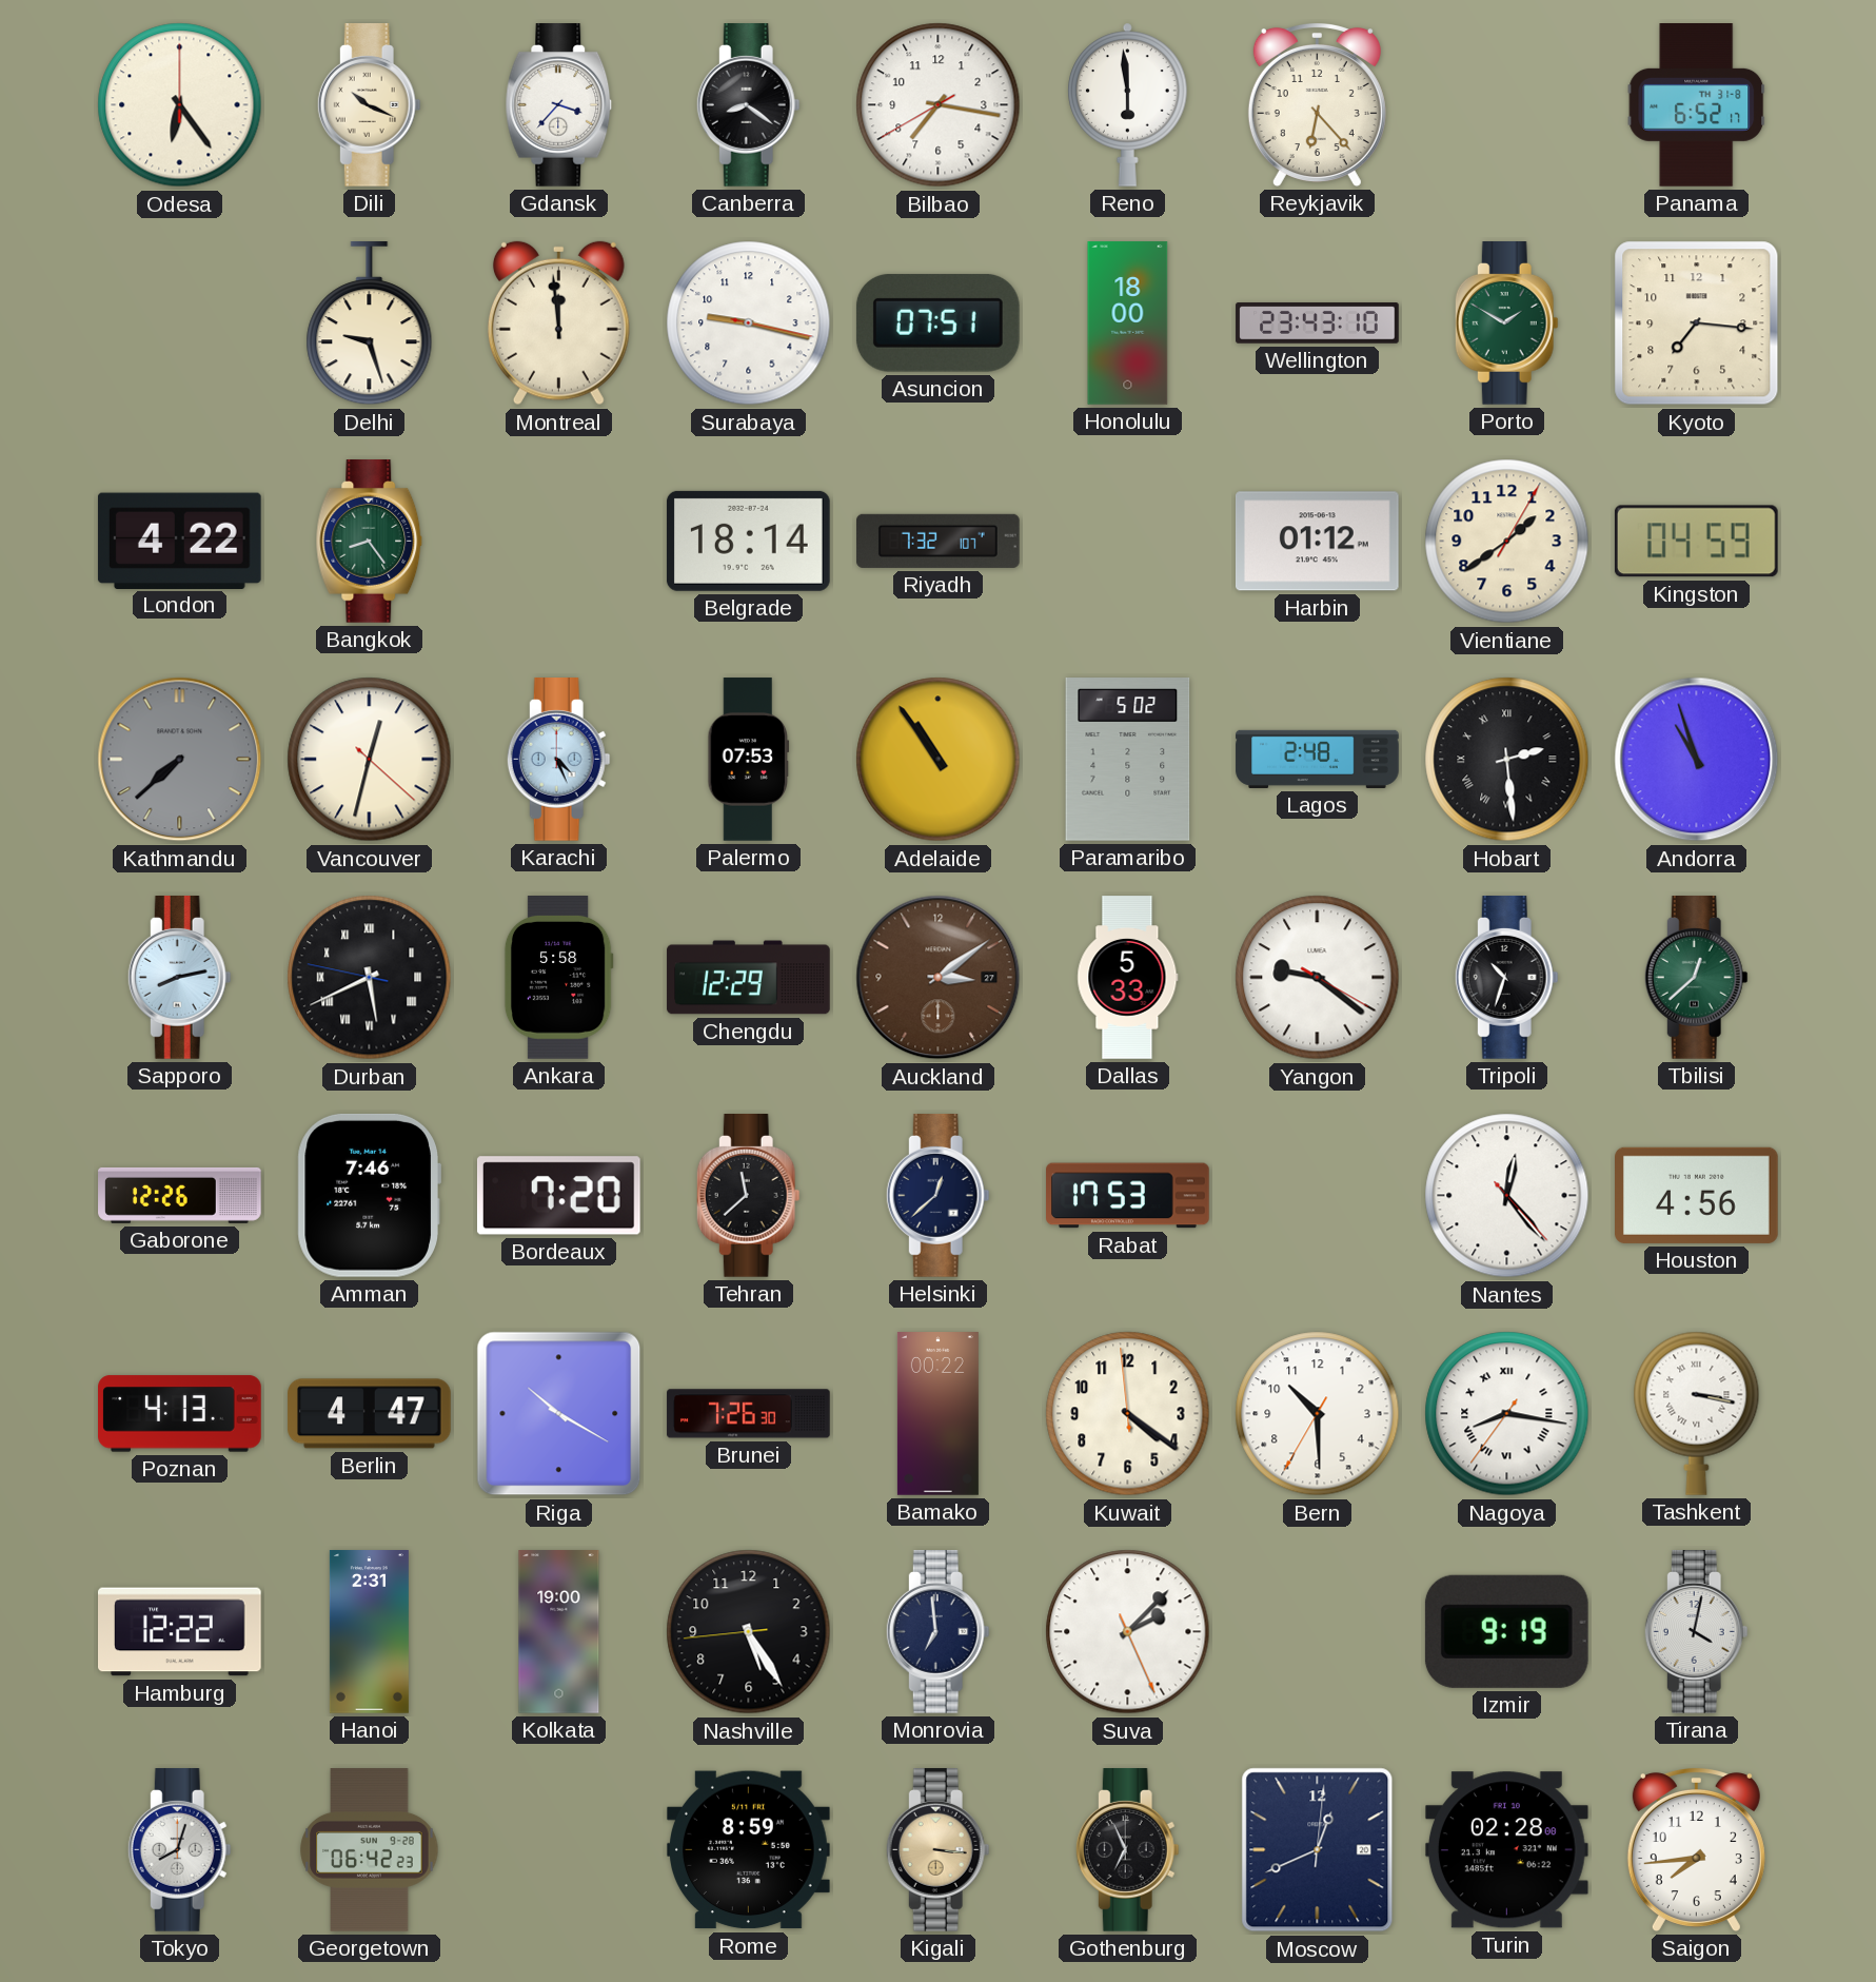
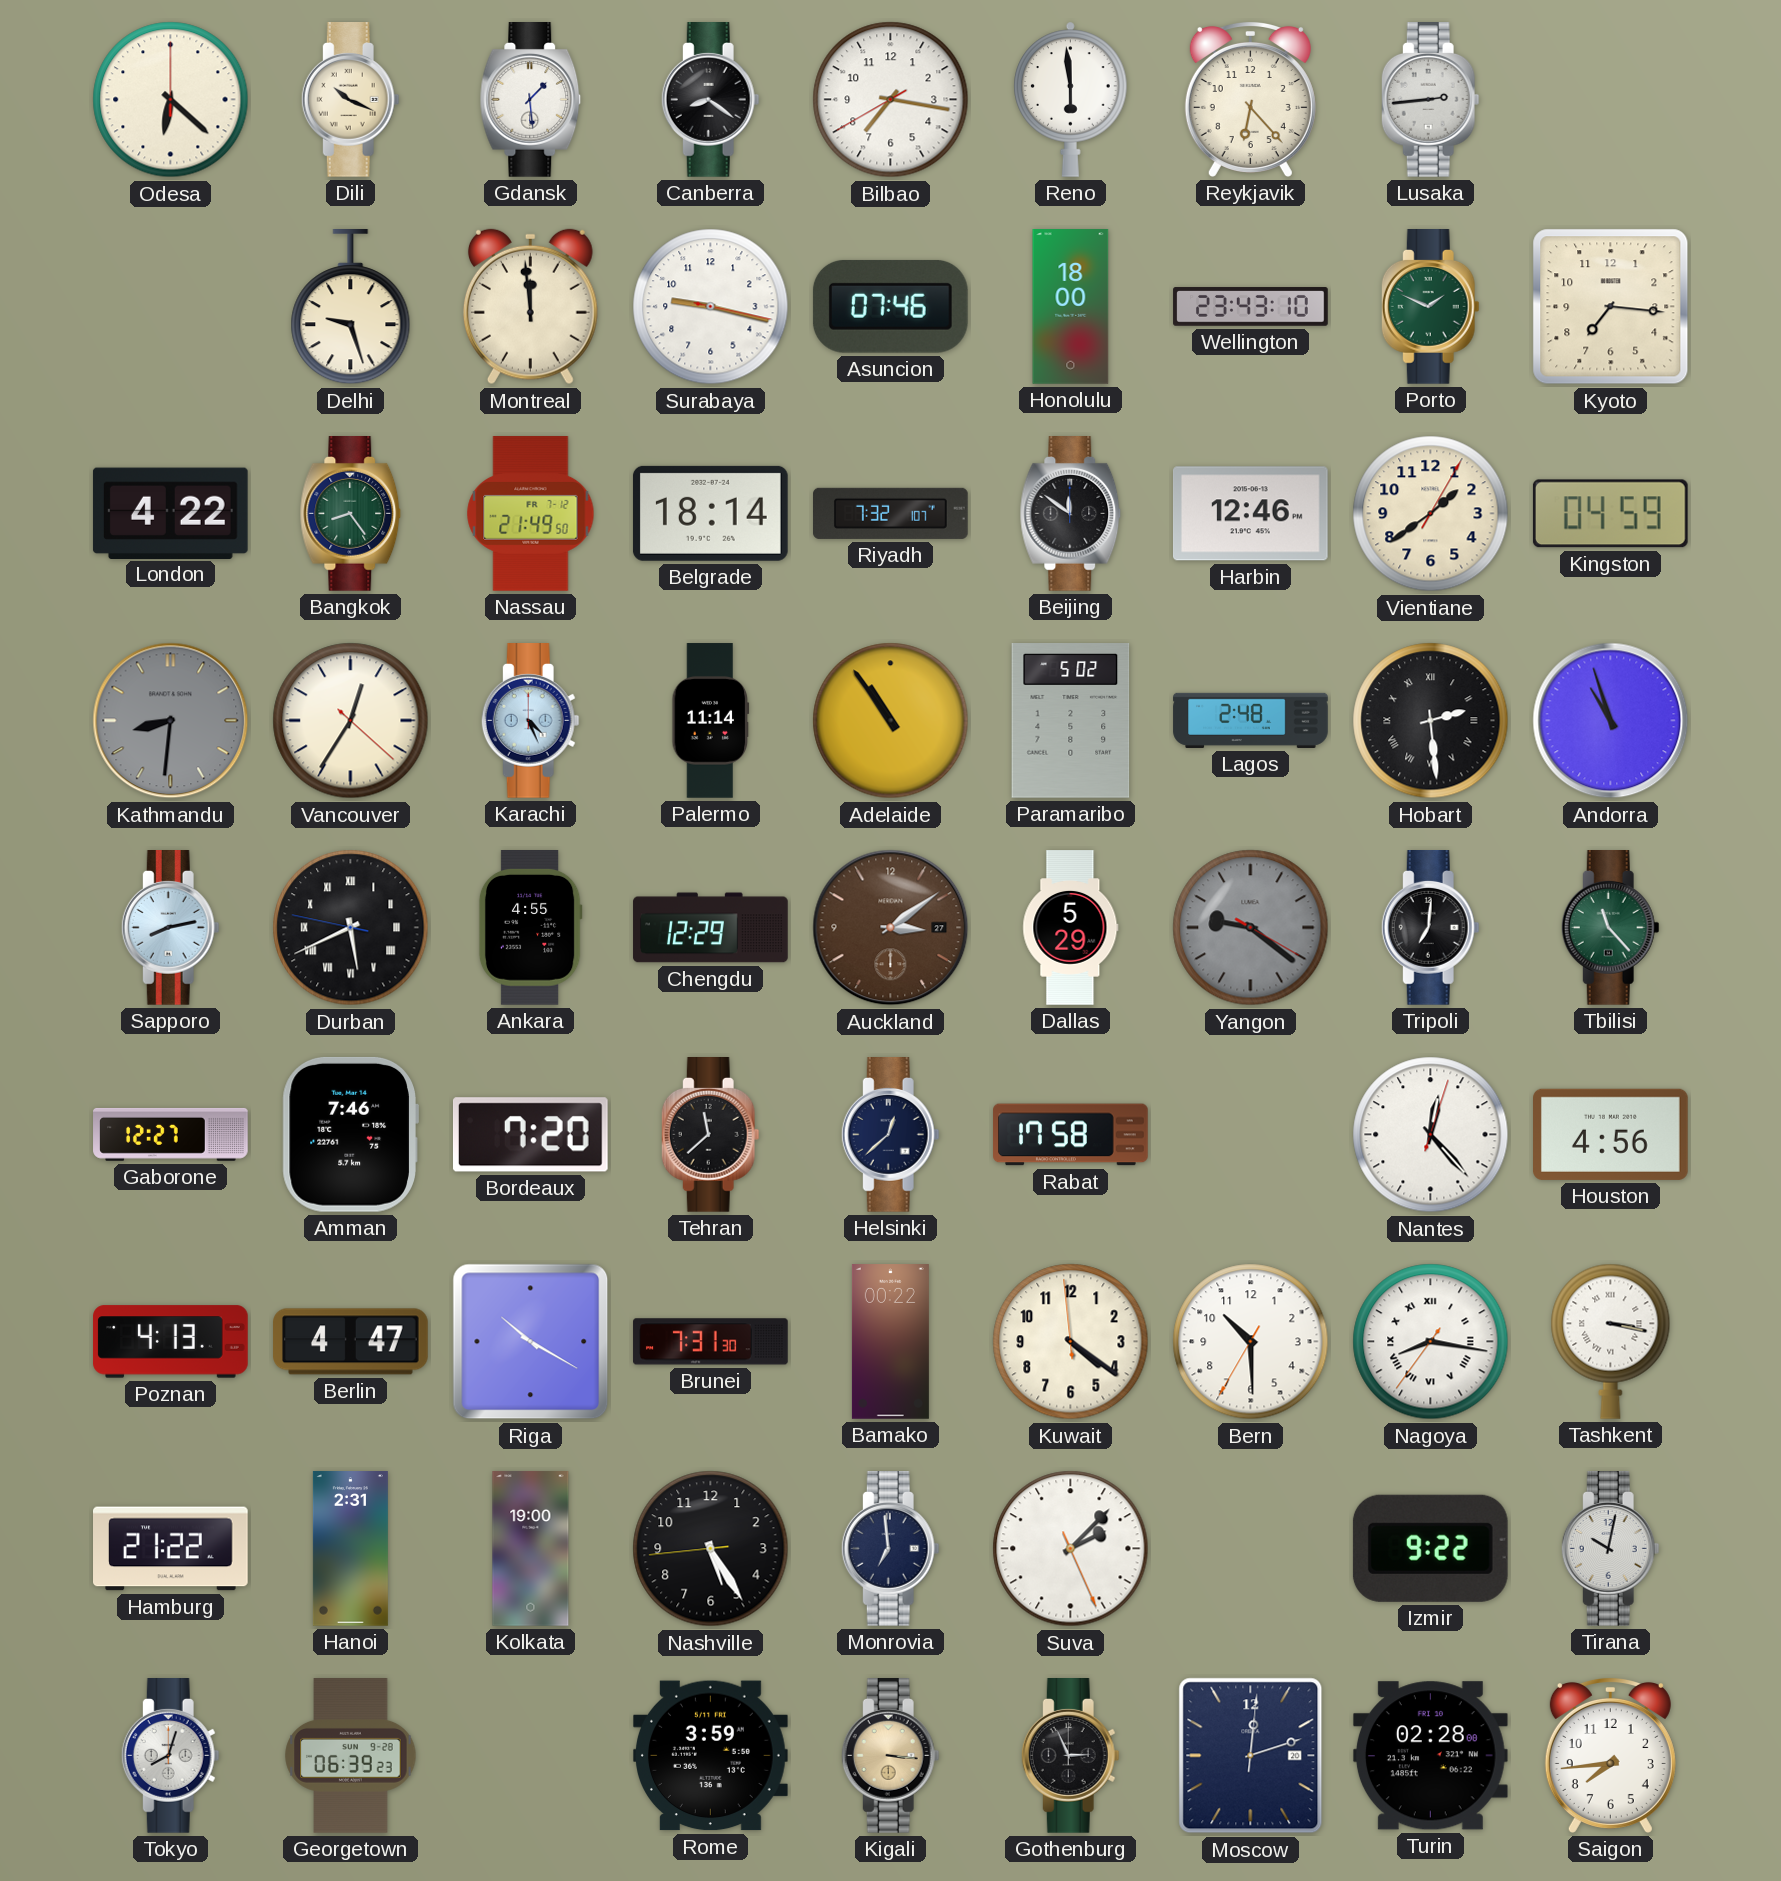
Odesa: 6:24 -> 6:22
Gdansk: 3:37 -> 1:29
Lusaka: none -> 2:44
Panama: 6:52 -> none
Asuncion: 07:51 -> 07:46
Porto: 1:50 -> 1:49
Nassau: none -> 21:49
Beijing: none -> 11:51
Harbin: 01:12 -> 12:46
Kathmandu: 7:38 -> 8:31
Vancouver: 12:32 -> 12:35
Palermo: 07:53 -> 11:14
Ankara: 5:58 -> 4:55
Dallas: 5:33 -> 5:29
Yangon dial: white -> grey
Tripoli: 10:33 -> 7:01
Tbilisi: 12:38 -> 11:23
Gaborone: 12:26 -> 12:27
Rabat: 17:53 -> 17:58
Nantes: 12:23:23 -> 12:23:03
Brunei: 7:26 -> 7:31
Hamburg: 12:22 -> 21:22
Izmir: 9:19 -> 9:22
Tirana: 4:02 -> 10:02
Georgetown: 06:42 -> 06:39
Rome: 8:59 -> 3:59
Gothenburg: 6:56 -> 2:56
Moscow: 12:41 -> 12:12
